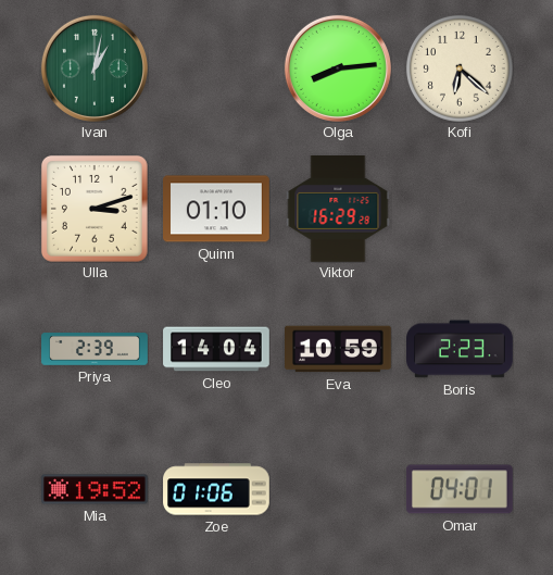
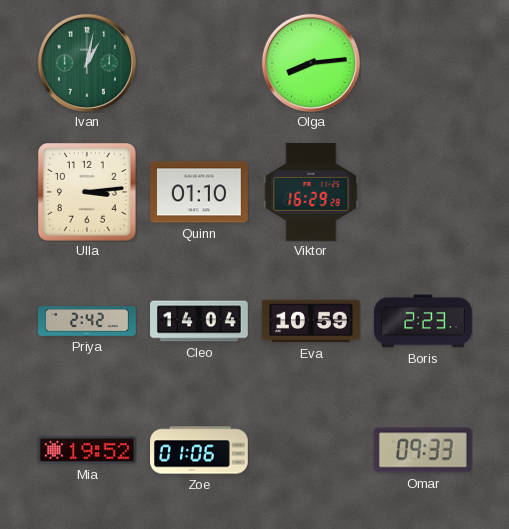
Kofi: 6:22 -> none
Ulla: 3:12 -> 3:14
Priya: 2:39 -> 2:42
Omar: 04:01 -> 09:33
